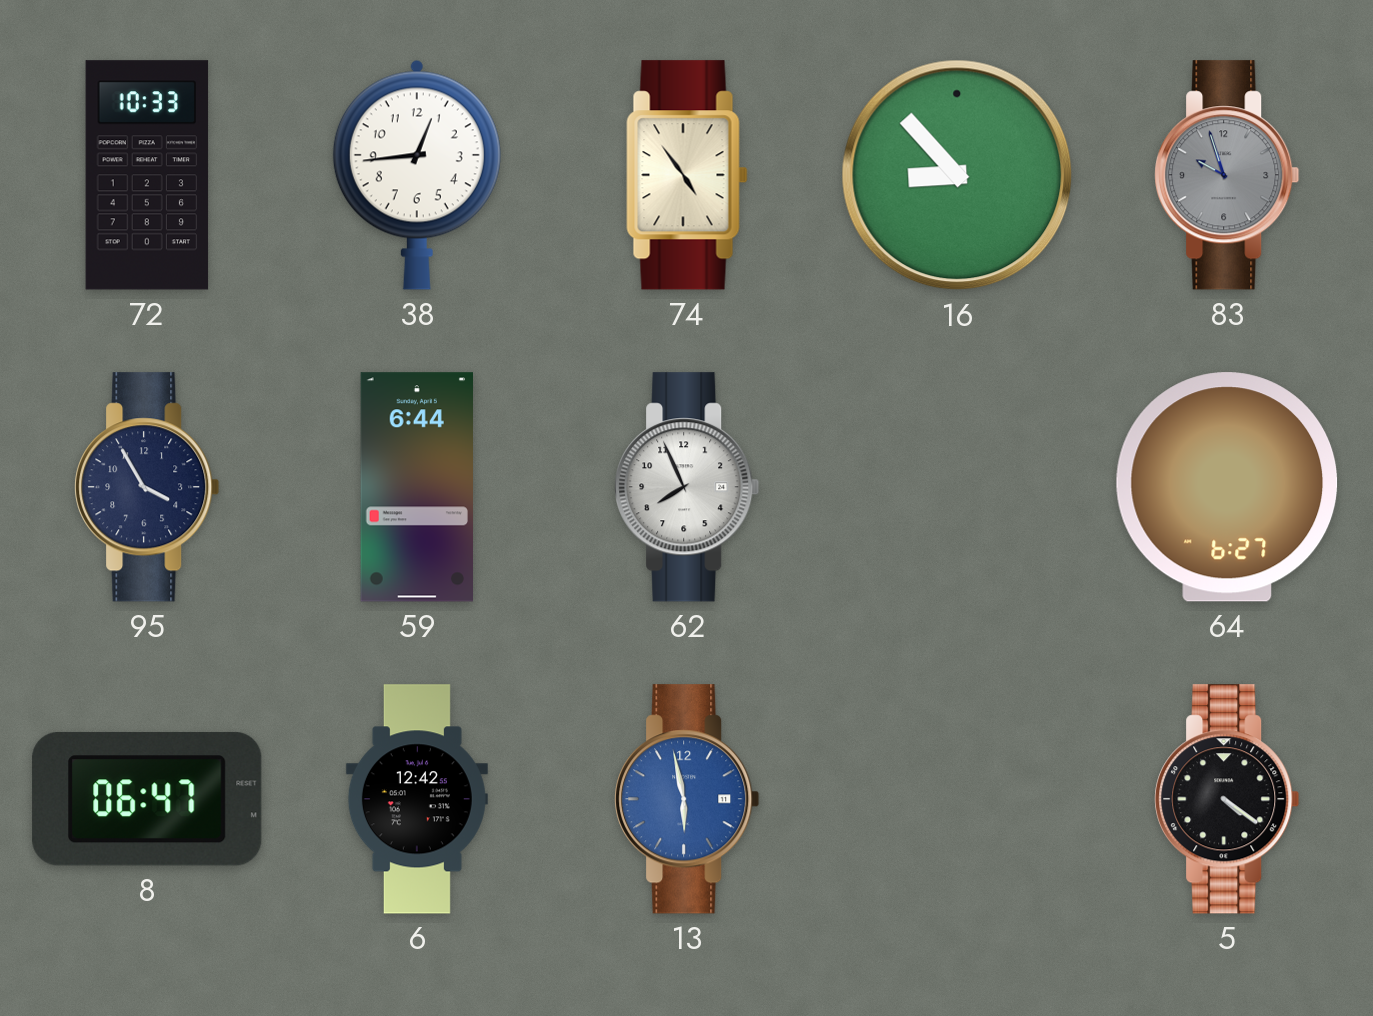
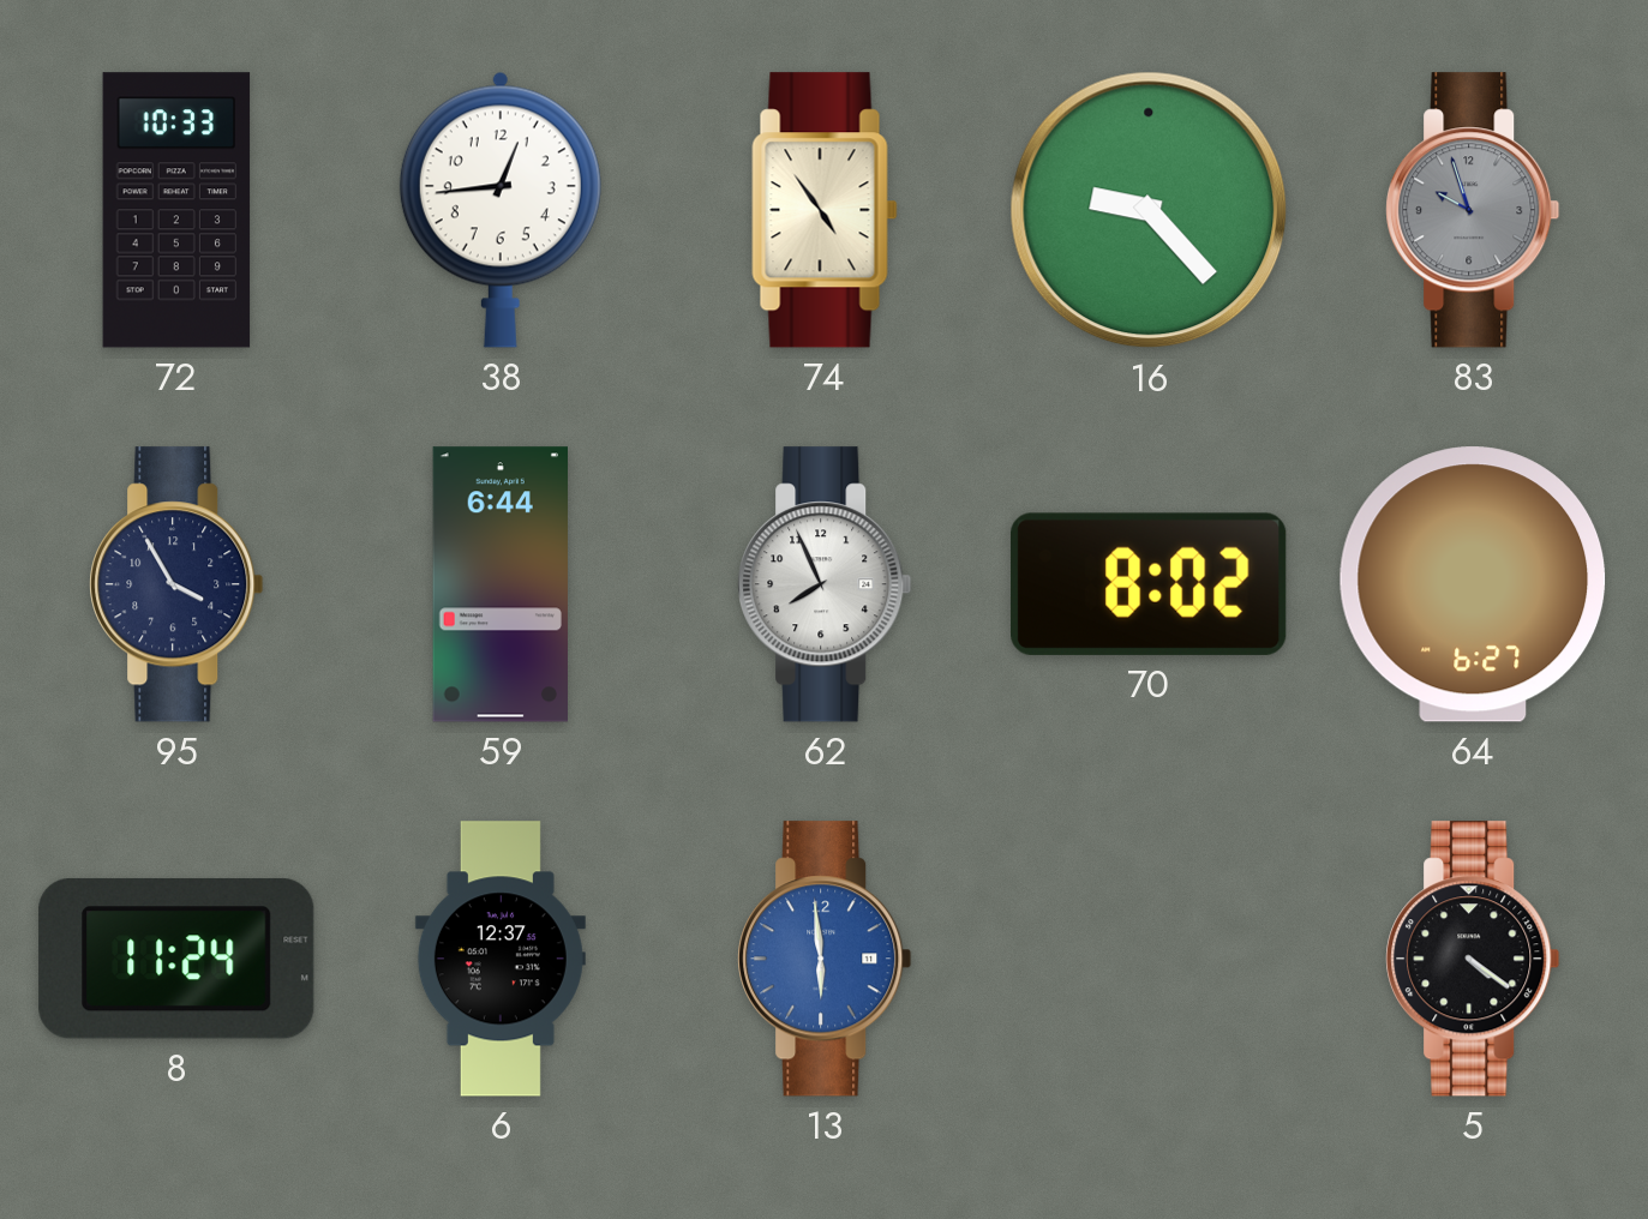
16: 8:53 -> 9:23
70: none -> 8:02
8: 06:47 -> 11:24
6: 12:42 -> 12:37
13: 5:58 -> 5:59
